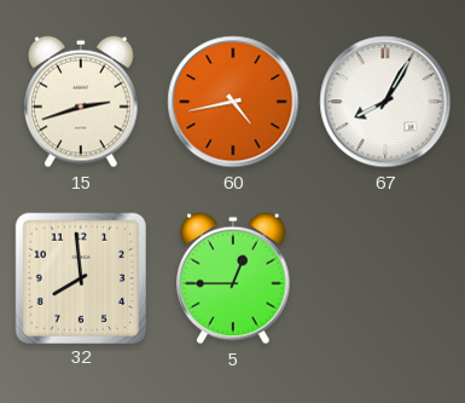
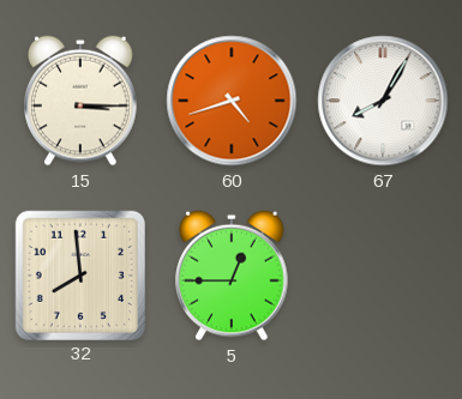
15: 2:42 -> 3:15
60: 4:43 -> 4:42
